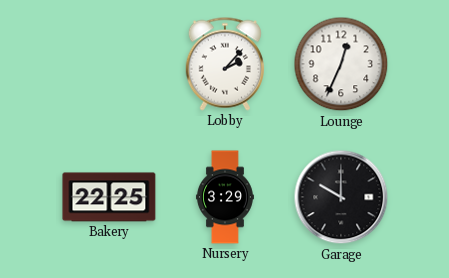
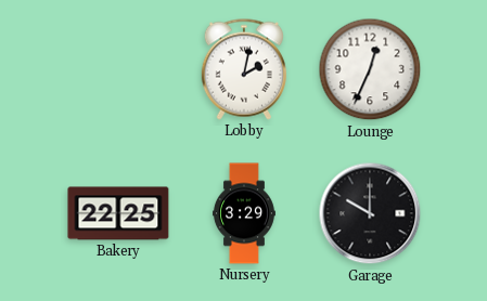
Lobby: 2:07 -> 2:02
